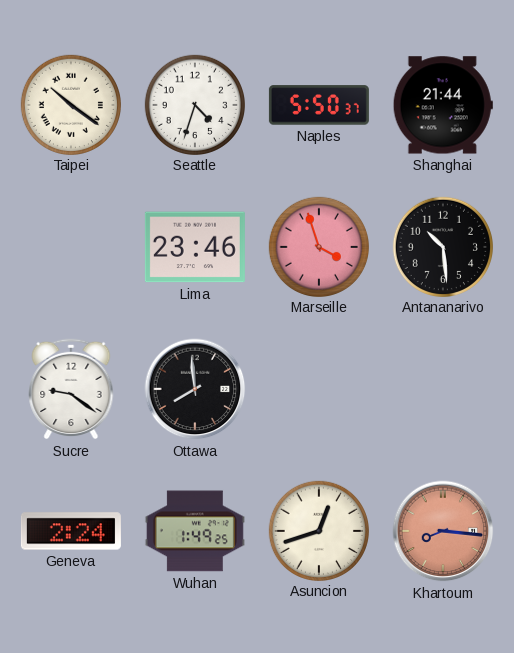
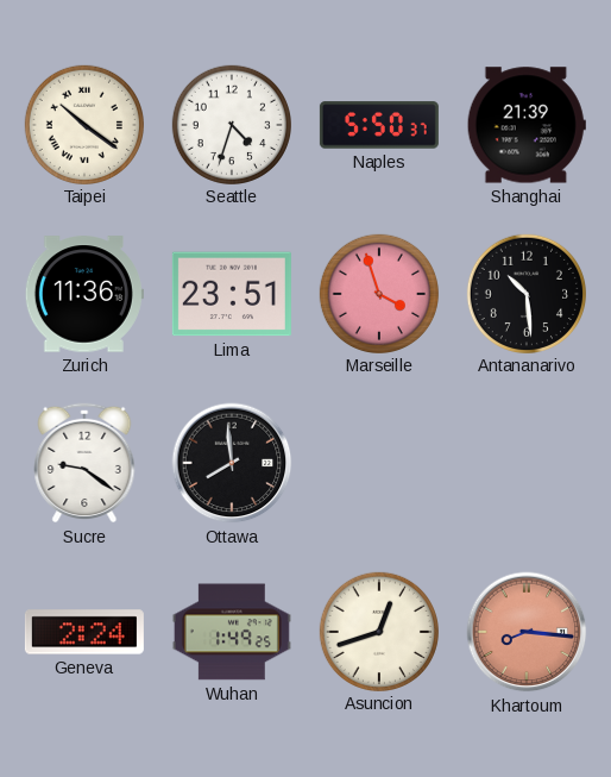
Shanghai: 21:44 -> 21:39
Zurich: none -> 11:36
Lima: 23:46 -> 23:51
